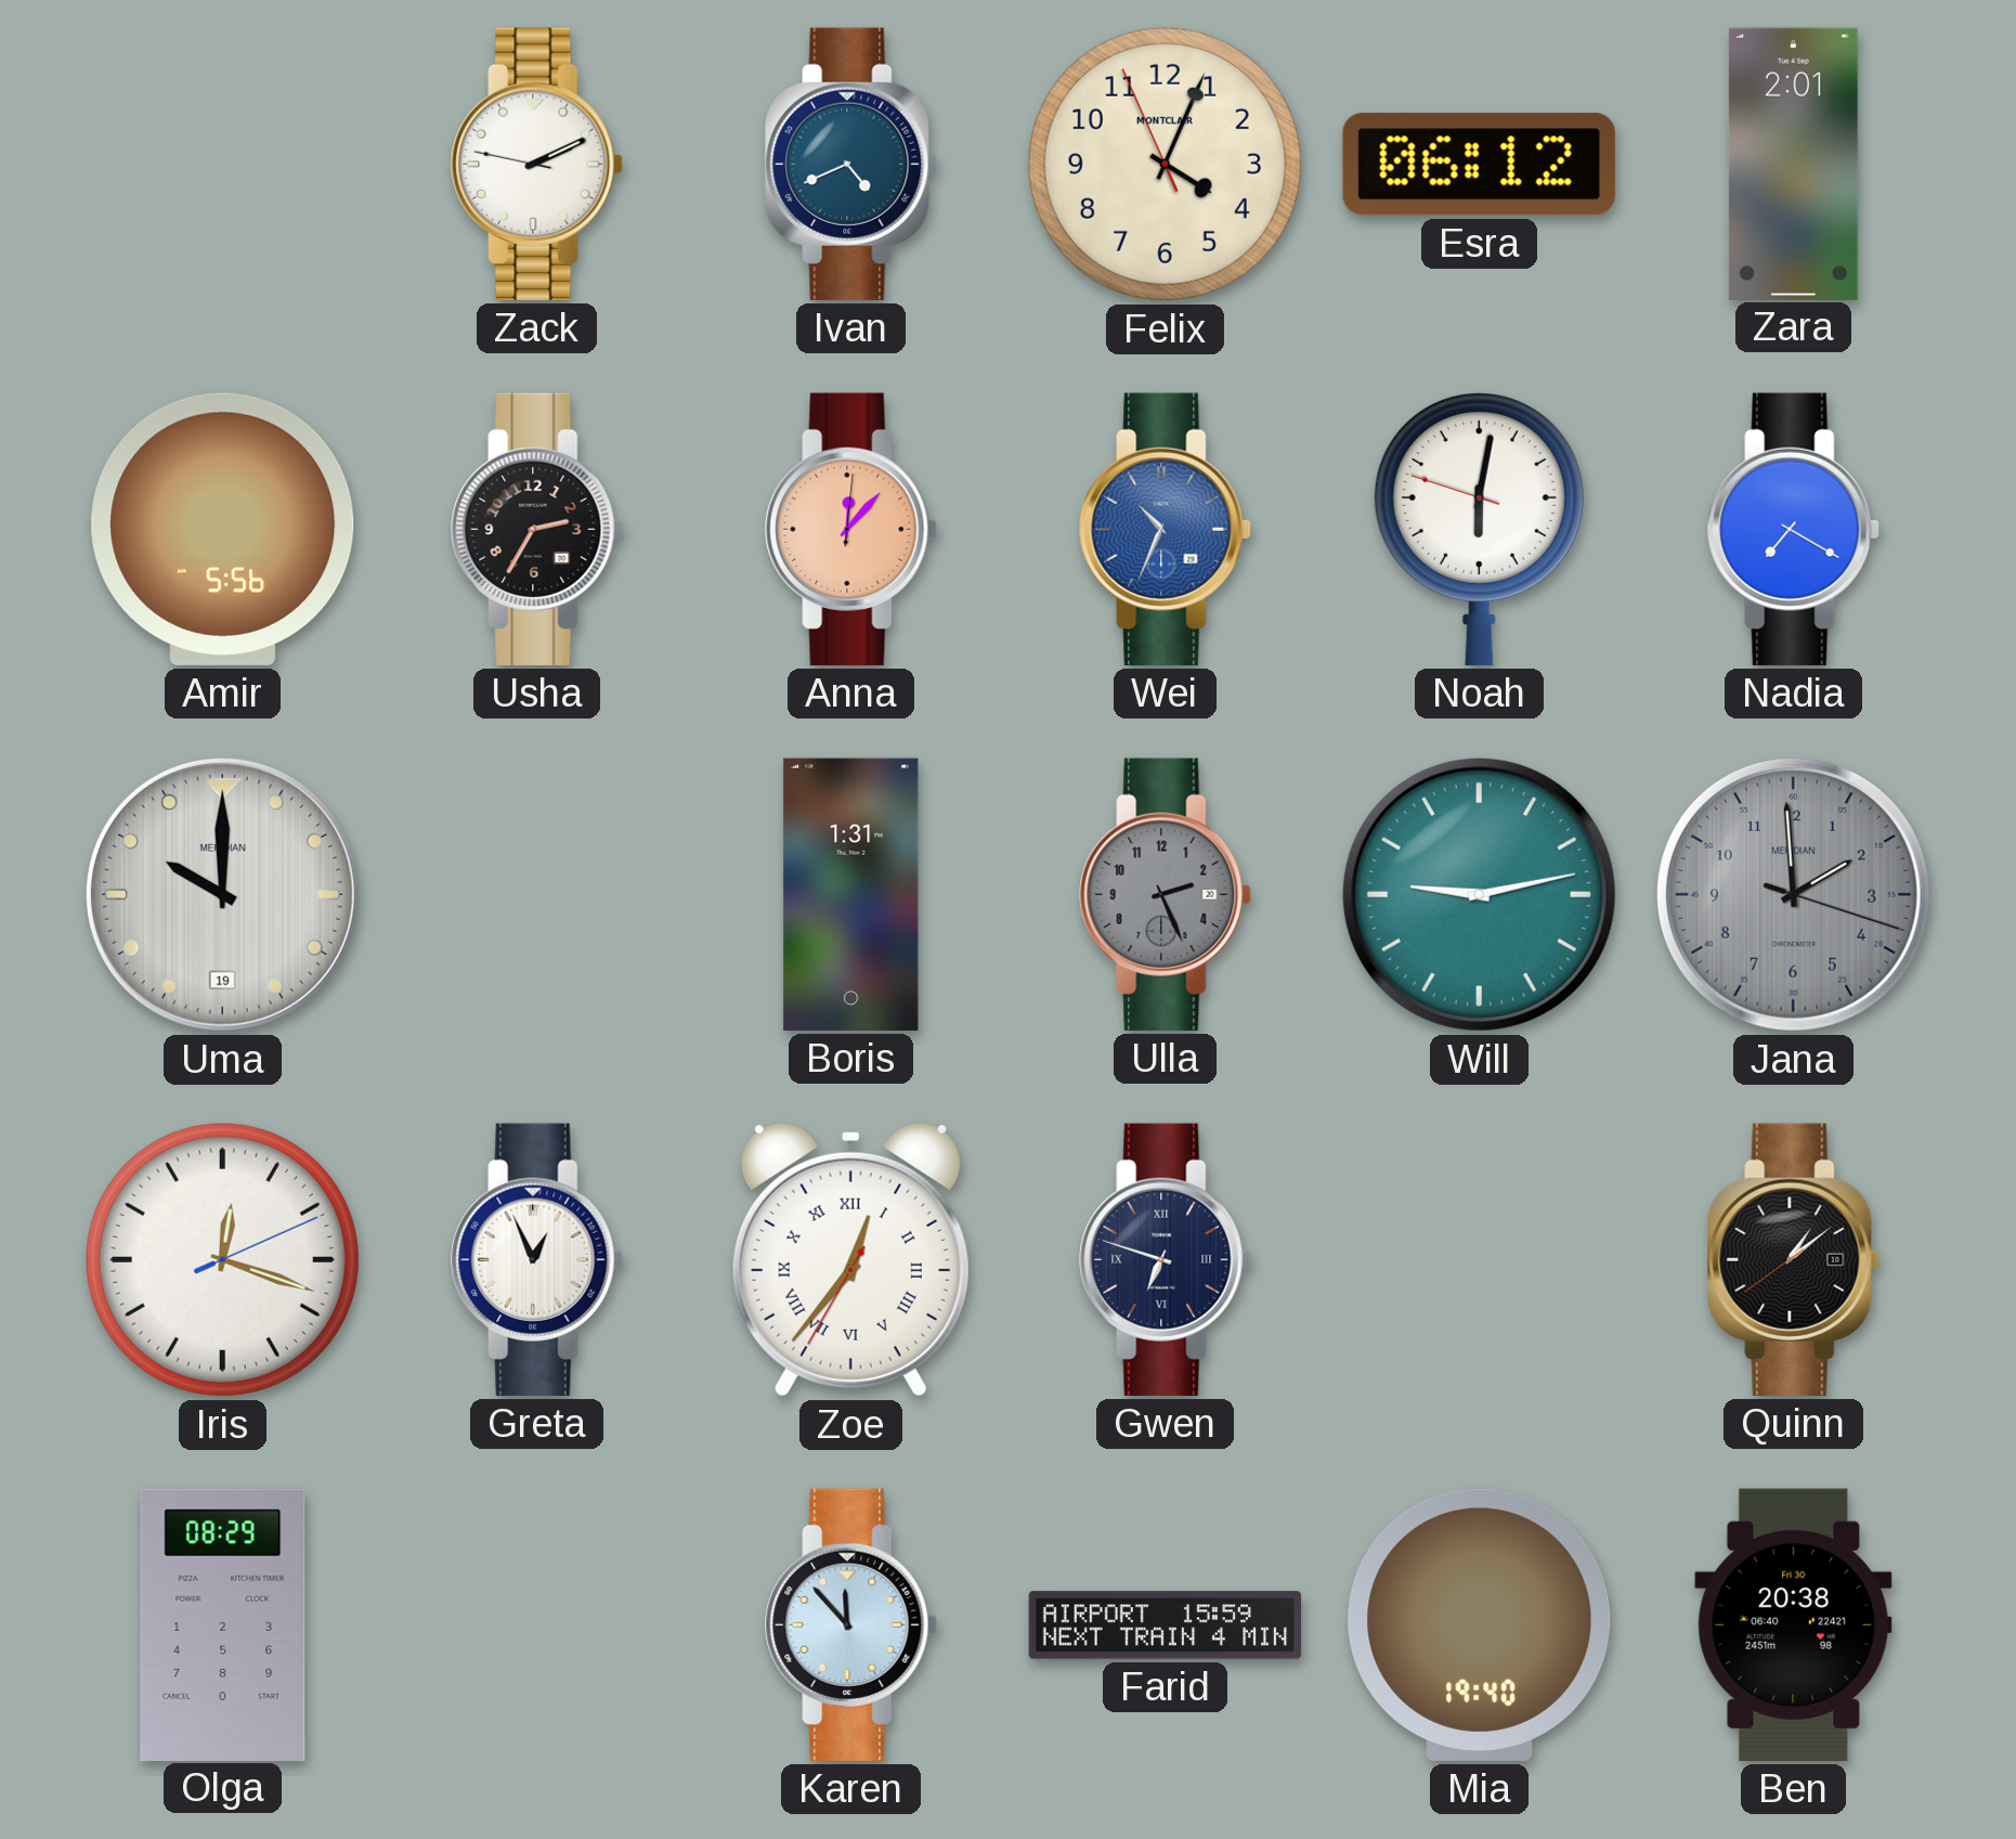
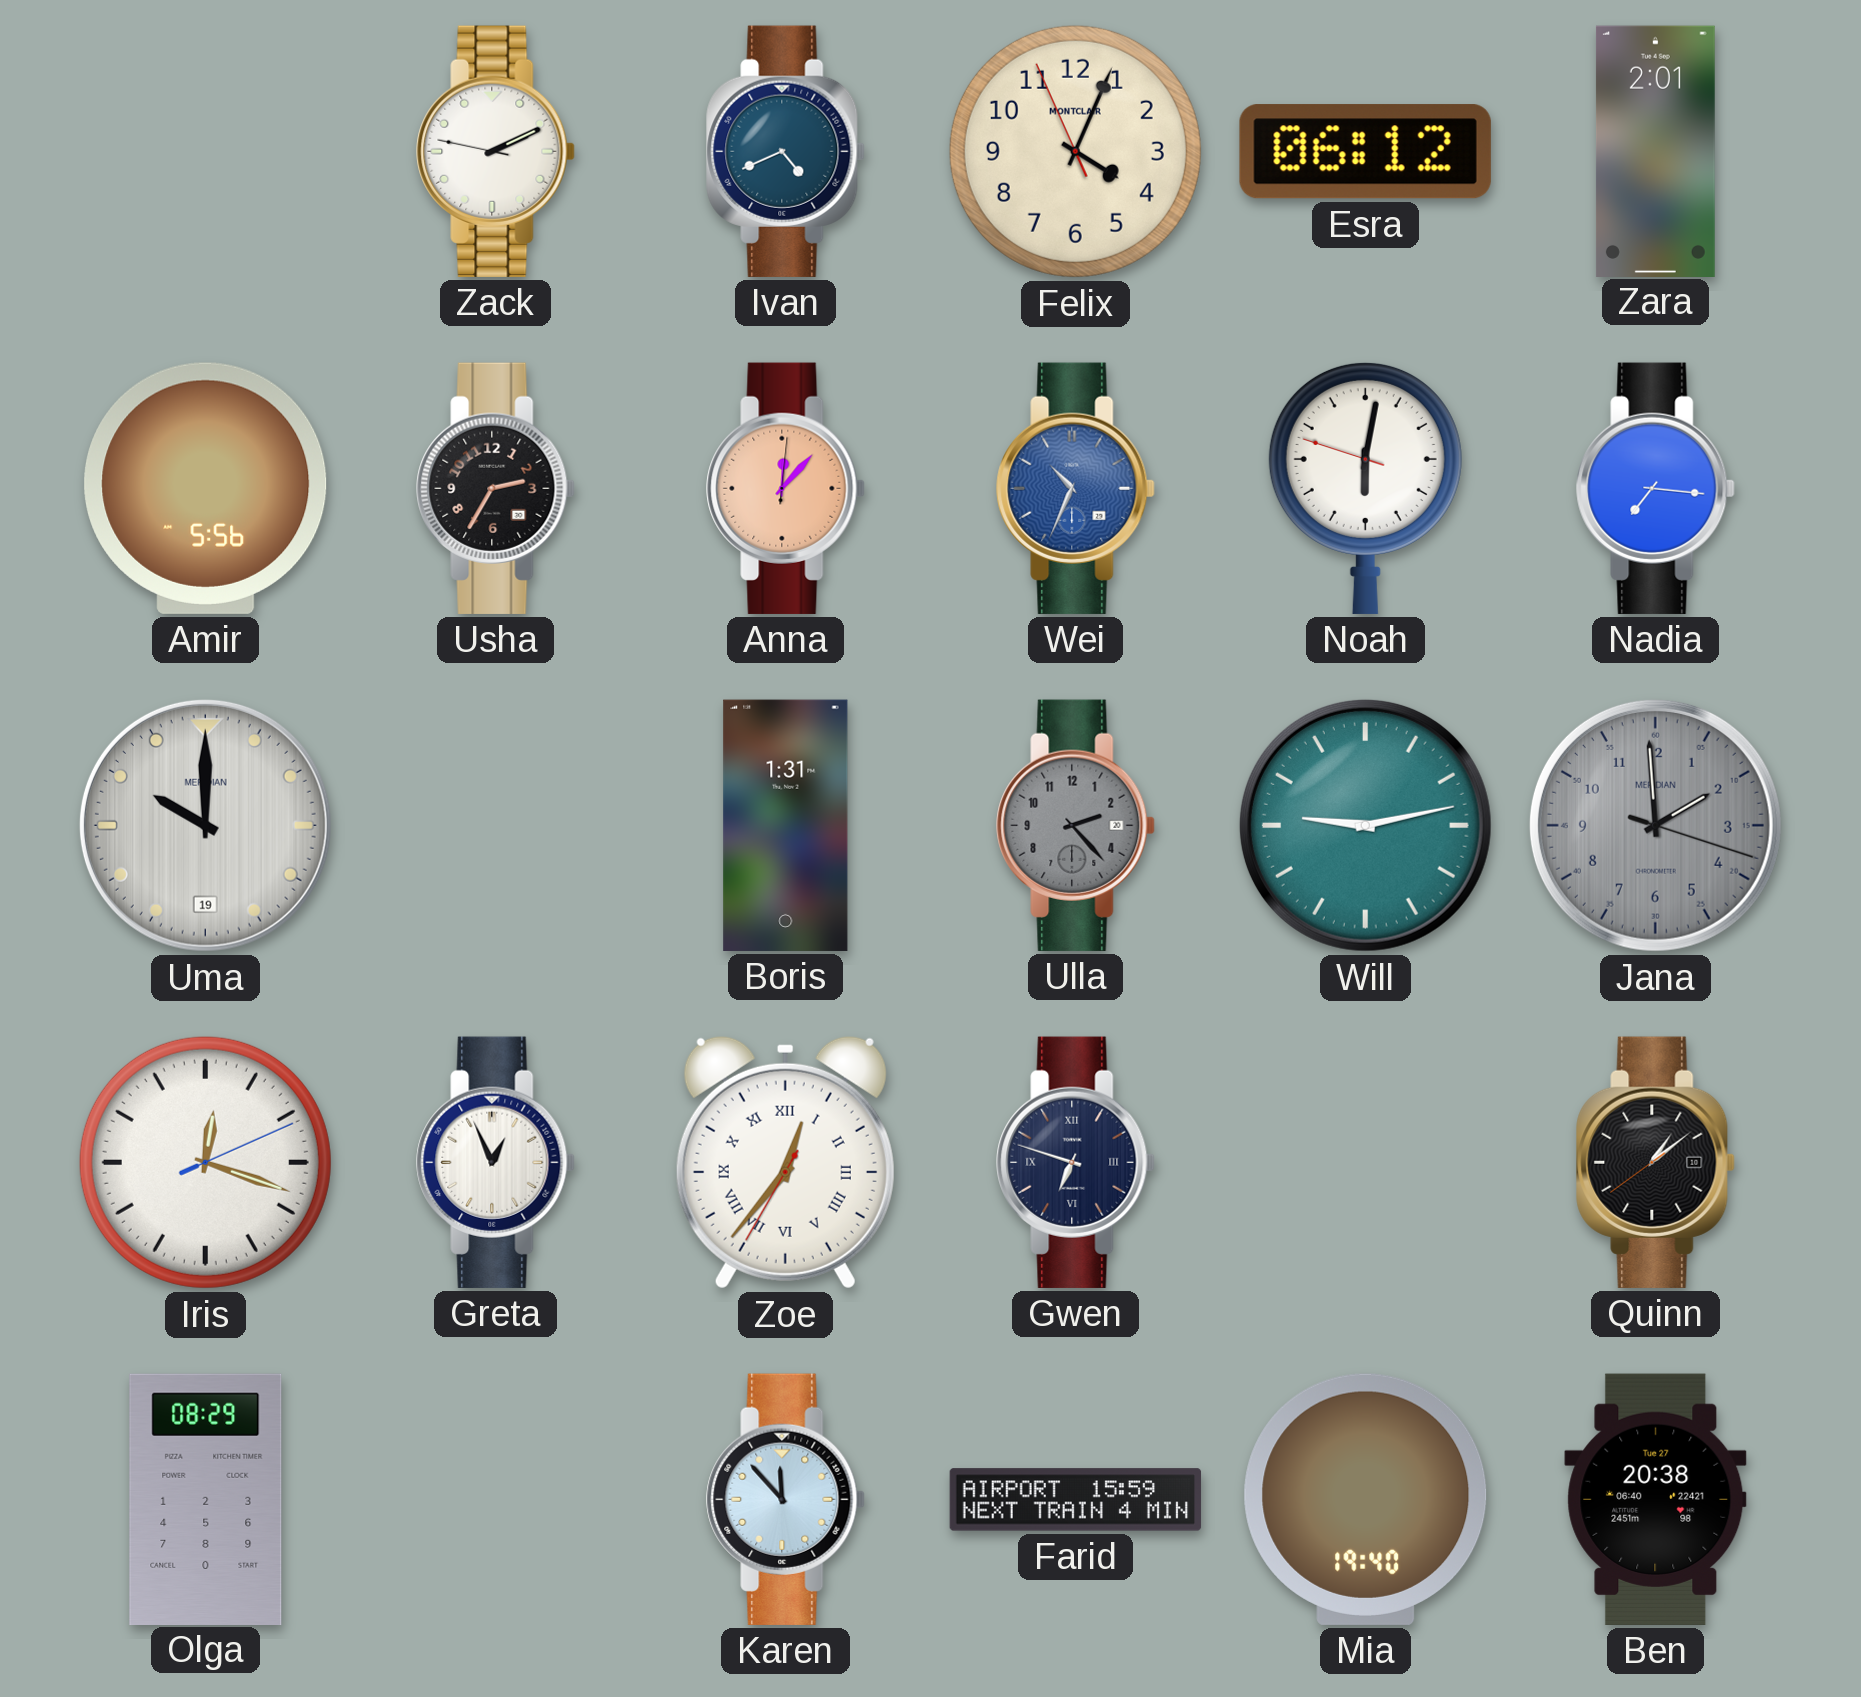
Nadia: 7:20 -> 7:16
Ulla: 2:26 -> 2:23
Ben date: Fri 30 -> Tue 27
